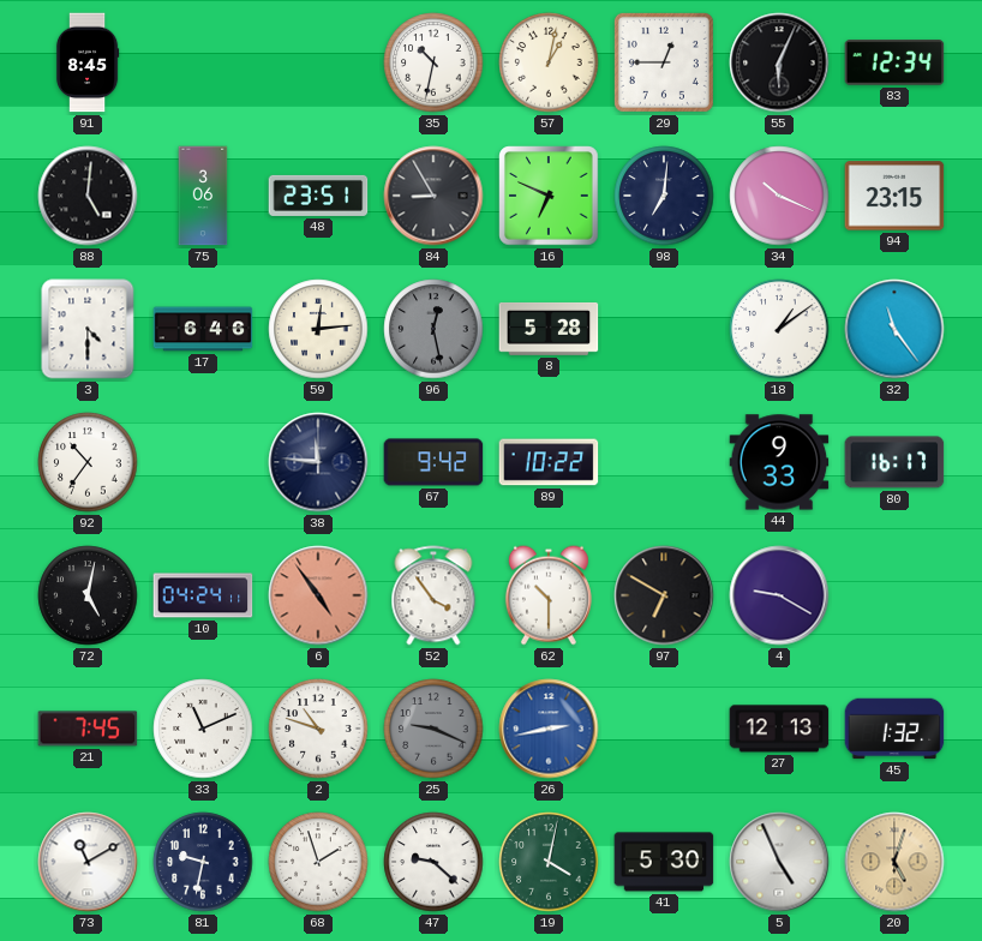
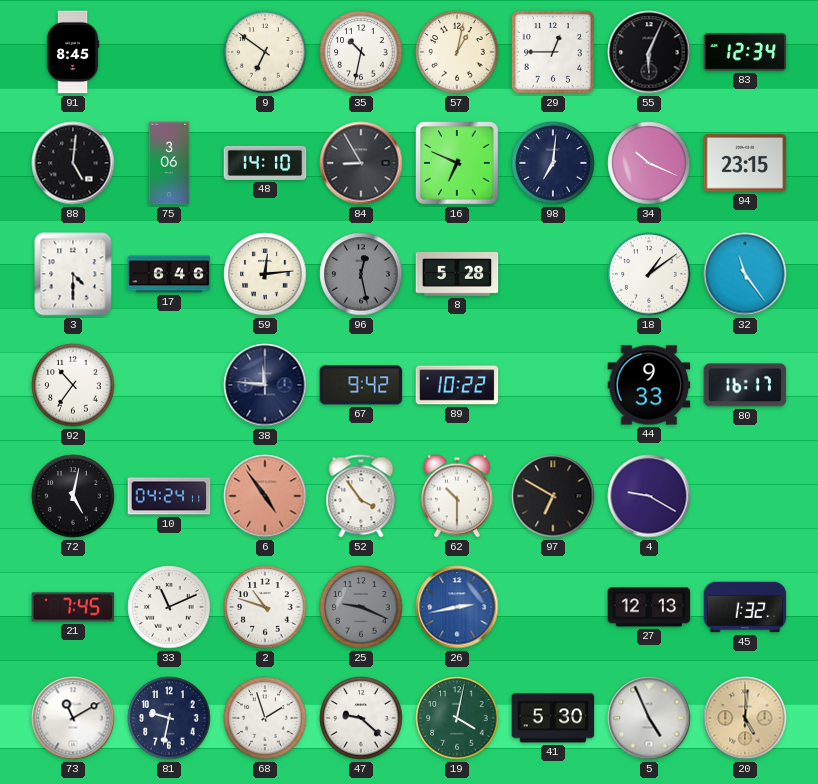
9: none -> 6:51
48: 23:51 -> 14:10
20: 5:03 -> 5:01
